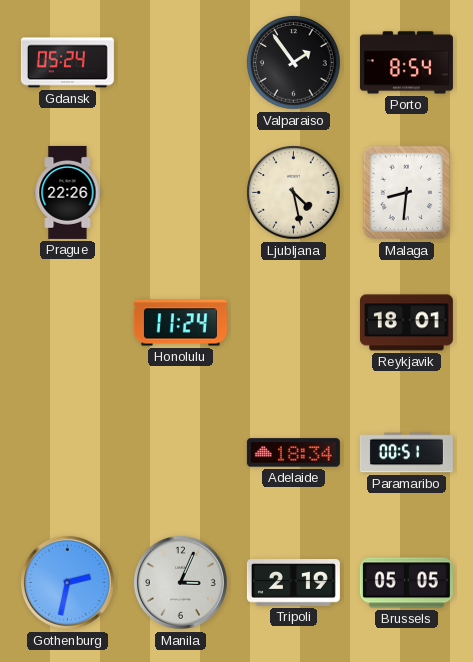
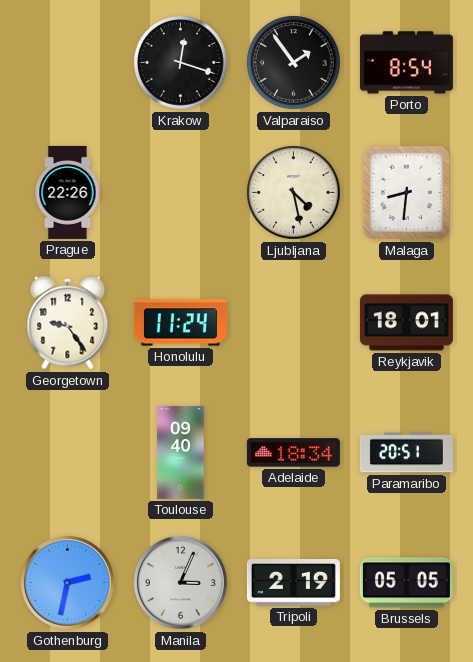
Gdansk: 05:24 -> none
Krakow: none -> 12:18
Georgetown: none -> 9:24
Toulouse: none -> 09:40
Paramaribo: 00:51 -> 20:51
